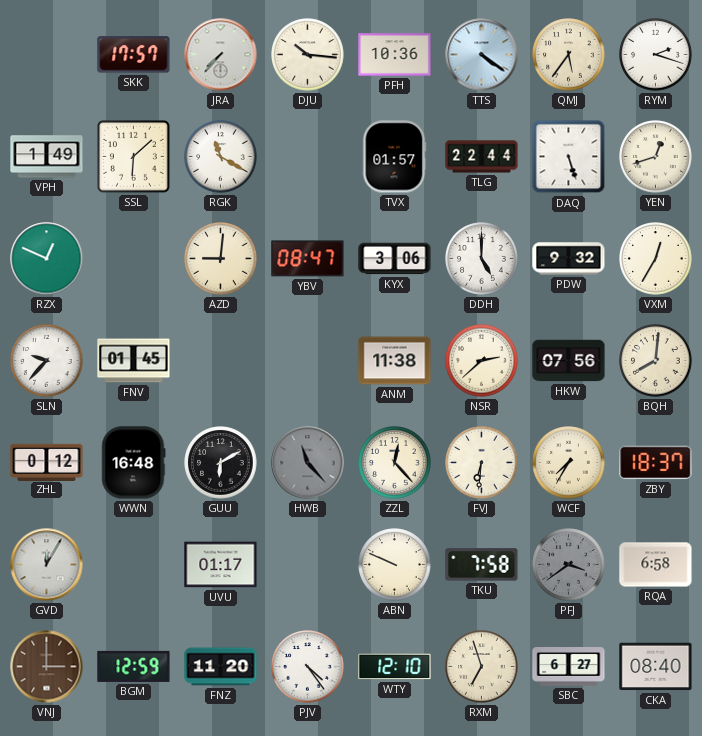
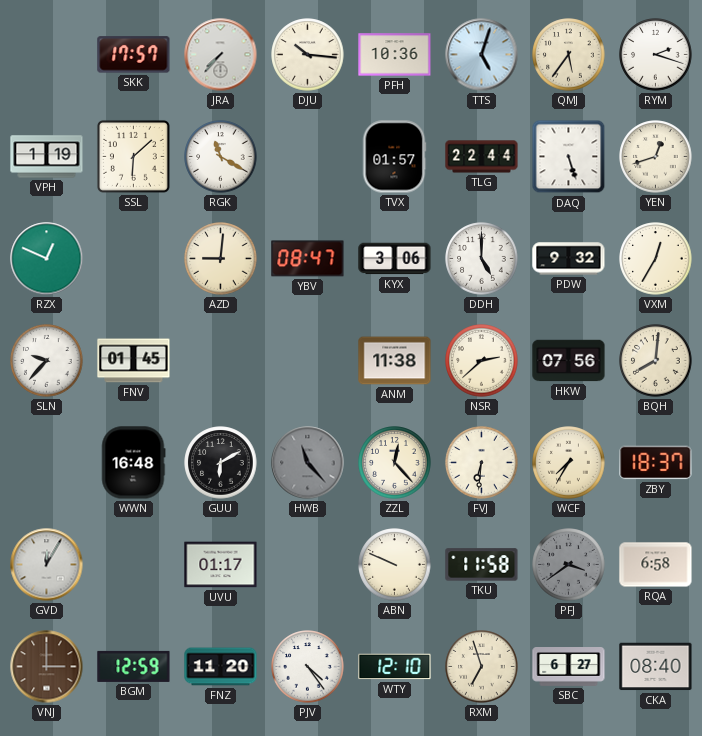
TTS: 4:21 -> 5:03
VPH: 1:49 -> 1:19
ZHL: 0:12 -> none
TKU: 7:58 -> 11:58
